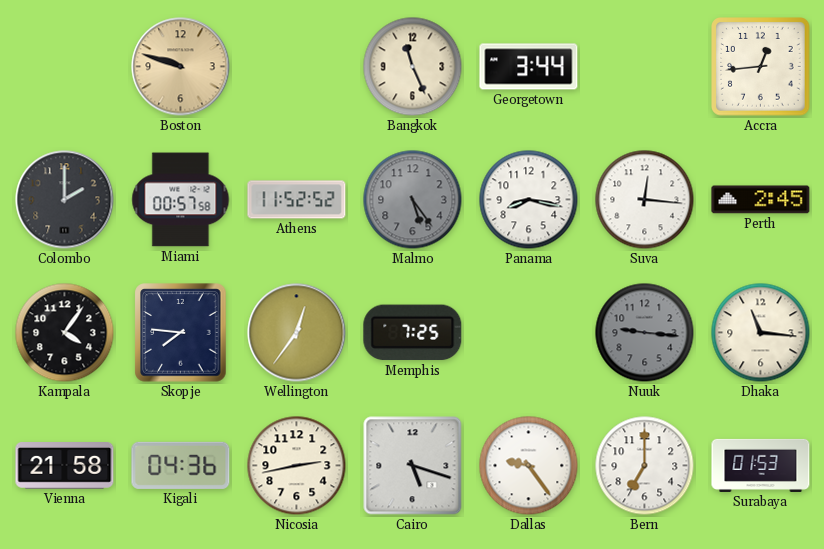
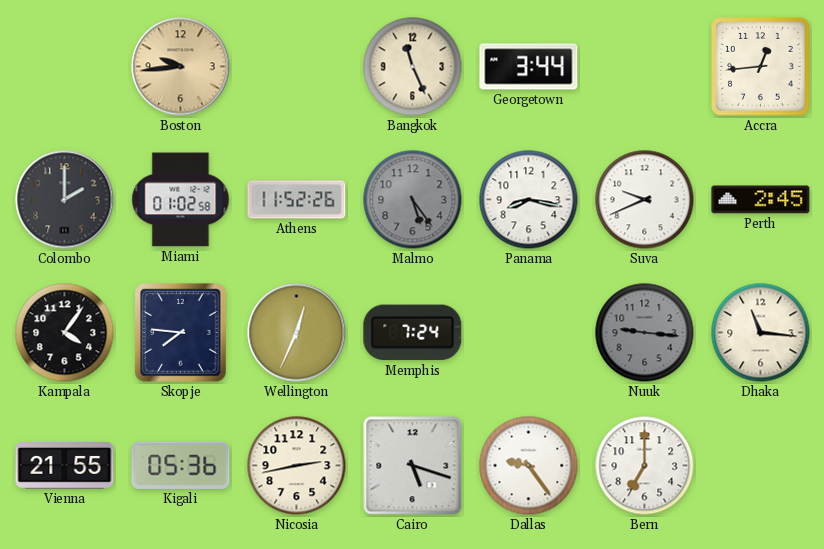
Boston: 9:48 -> 9:44
Miami: 00:57 -> 01:02
Athens: 11:52:52 -> 11:52:26
Suva: 12:16 -> 9:41
Wellington: 12:36 -> 12:34
Memphis: 7:25 -> 7:24
Vienna: 21:58 -> 21:55
Kigali: 04:36 -> 05:36
Surabaya: 01:53 -> none
